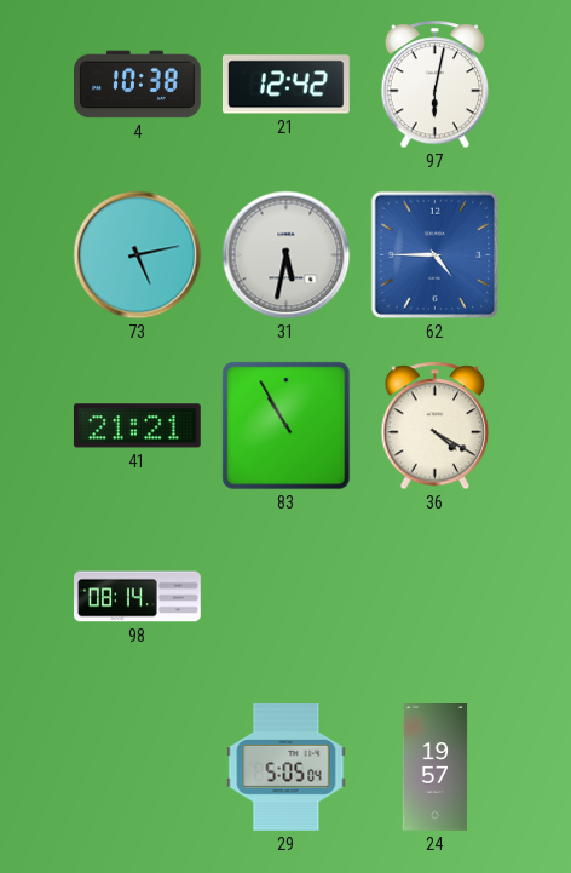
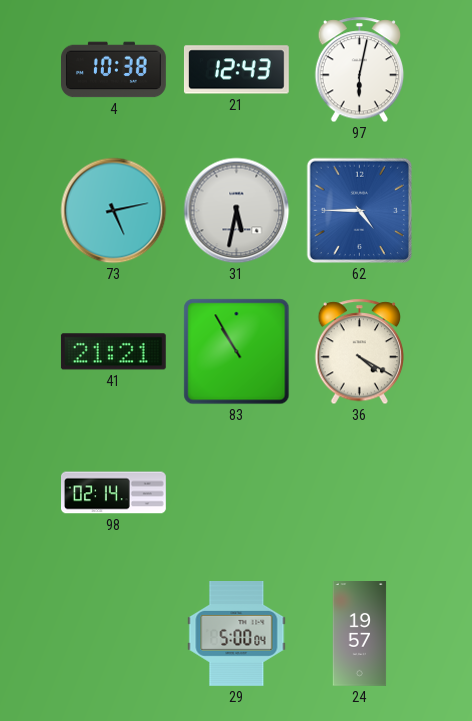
21: 12:42 -> 12:43
98: 08:14 -> 02:14
29: 5:05 -> 5:00
